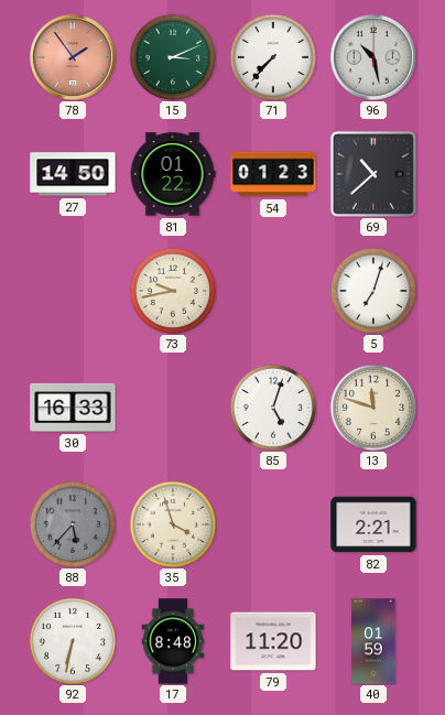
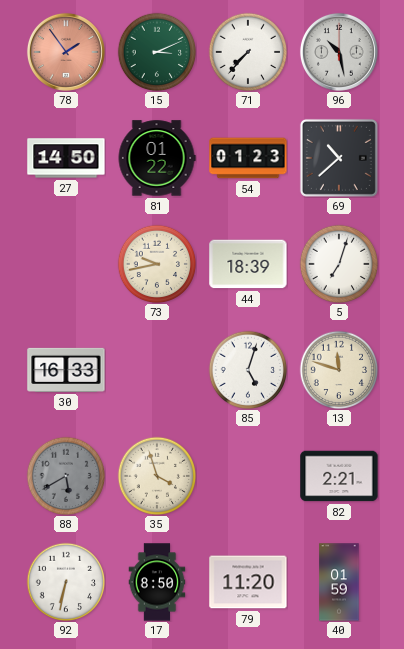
44: none -> 18:39
88: 5:37 -> 5:40
17: 8:48 -> 8:50
